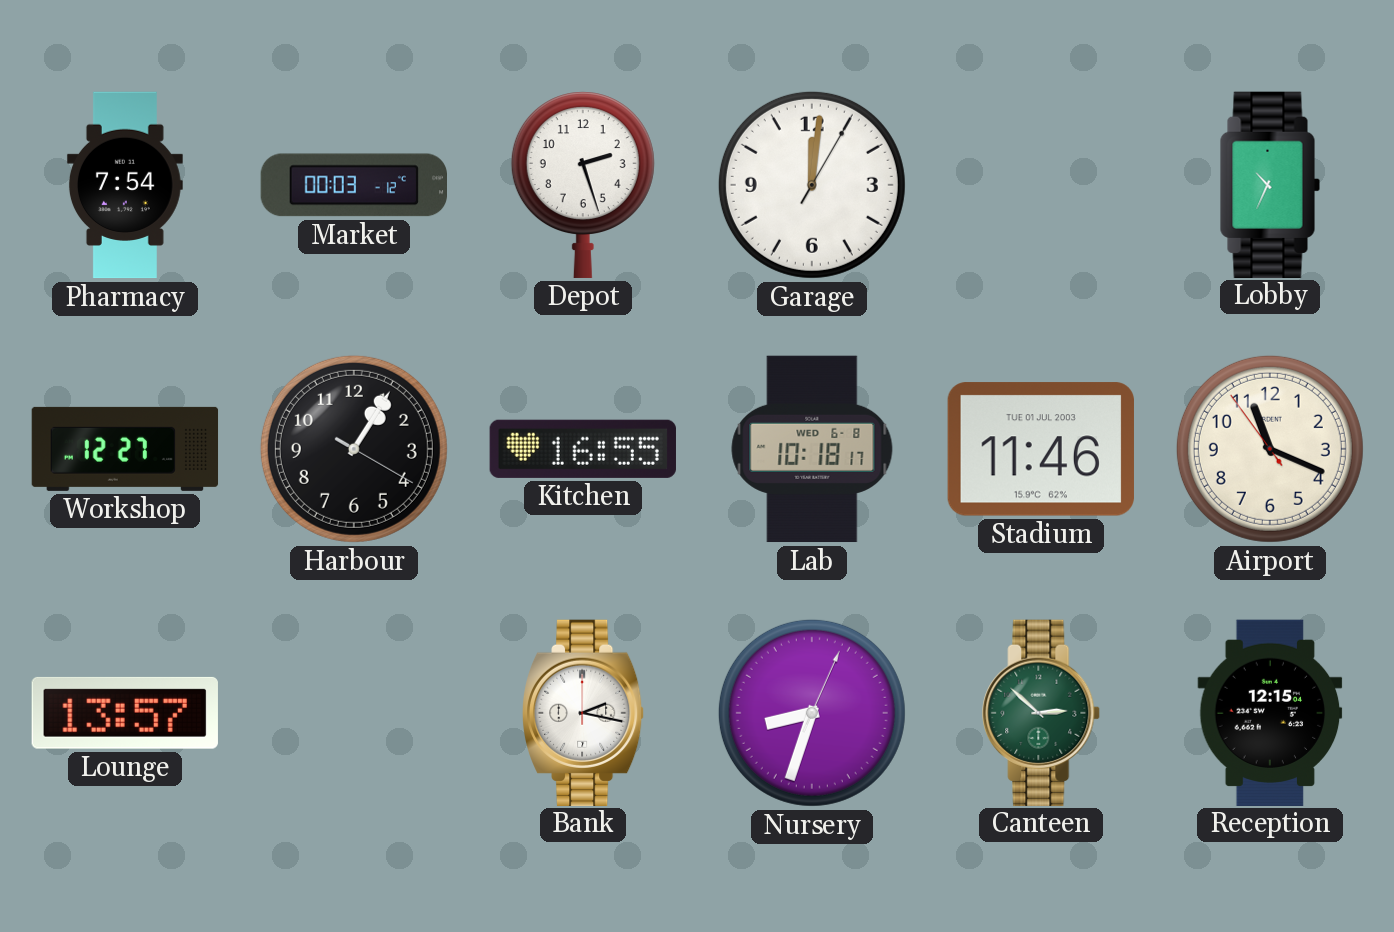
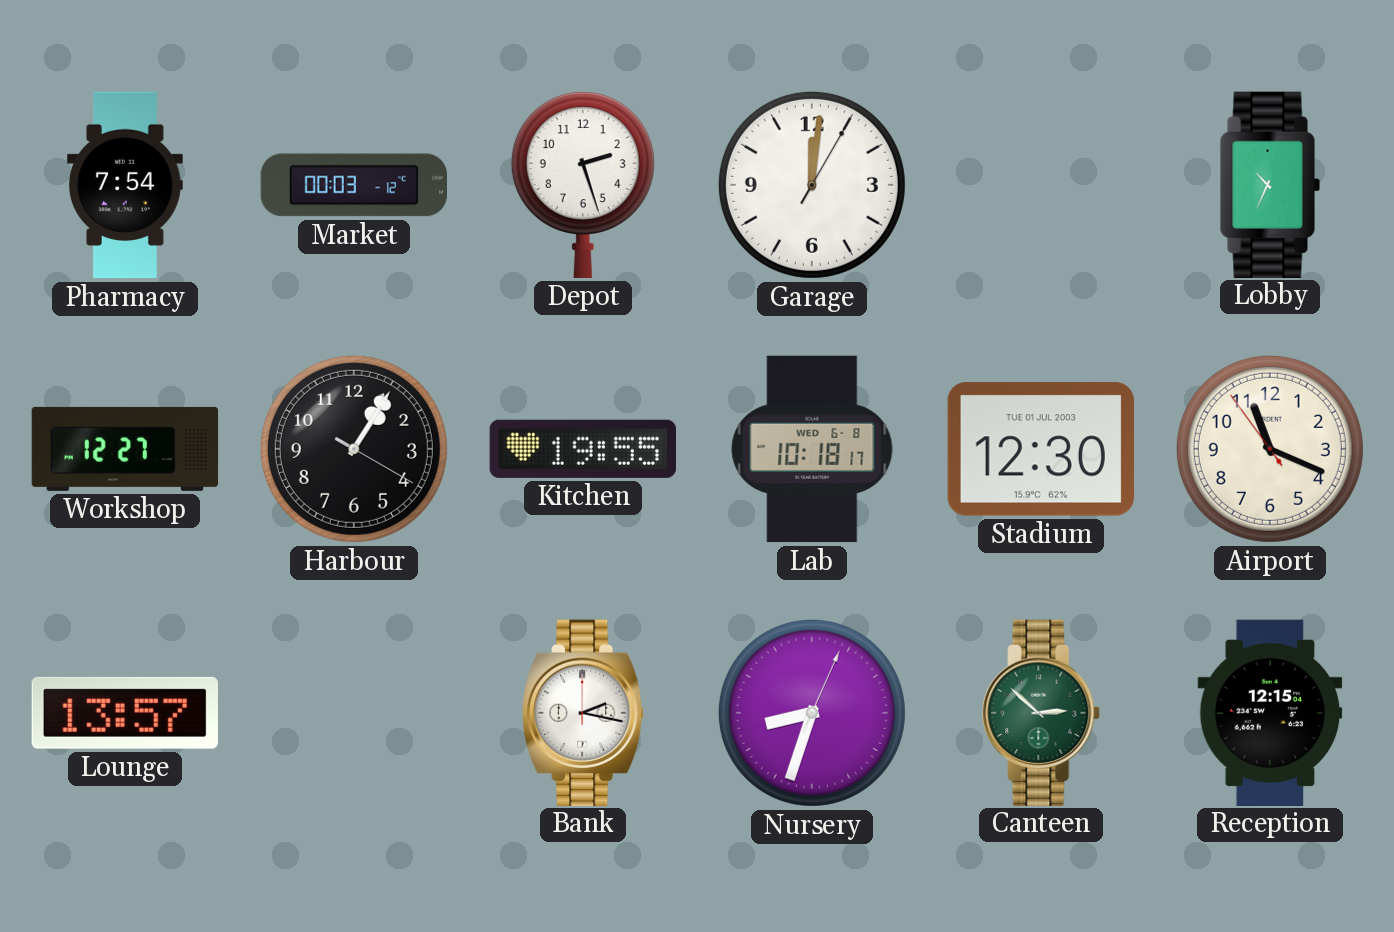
Kitchen: 16:55 -> 19:55
Stadium: 11:46 -> 12:30
